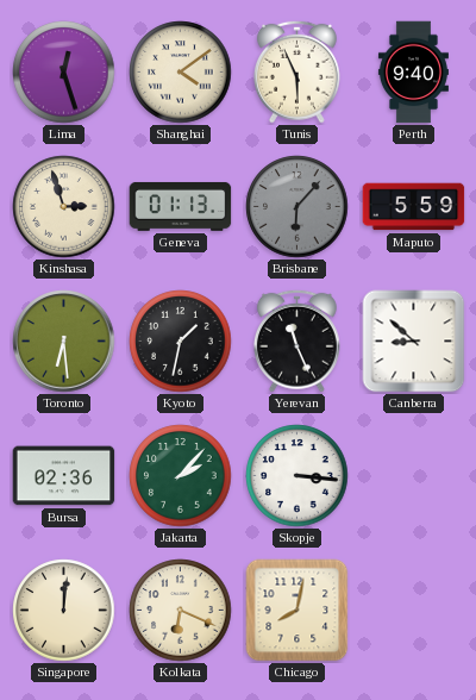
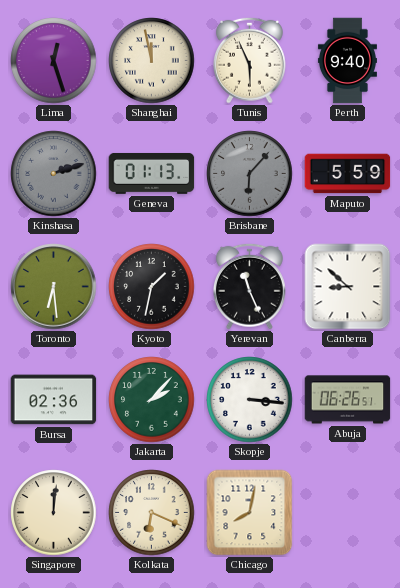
Shanghai: 4:09 -> 11:58
Kinshasa: 2:57 -> 2:12
Kinshasa dial: cream -> grey
Abuja: none -> 06:26
